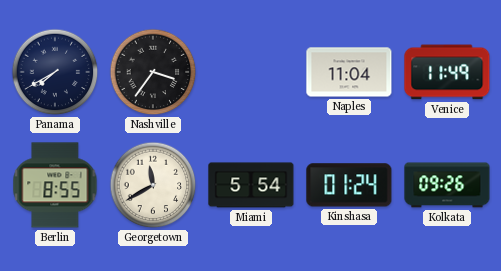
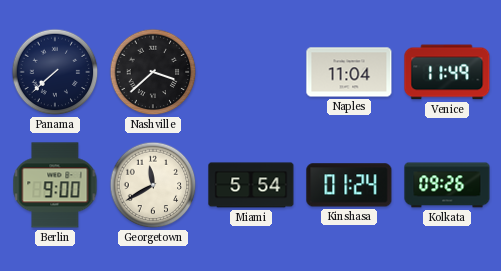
Panama: 7:40 -> 7:38
Nashville: 3:36 -> 3:38
Berlin: 8:55 -> 9:00
